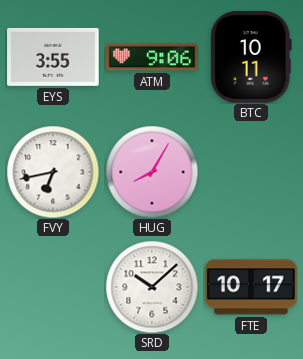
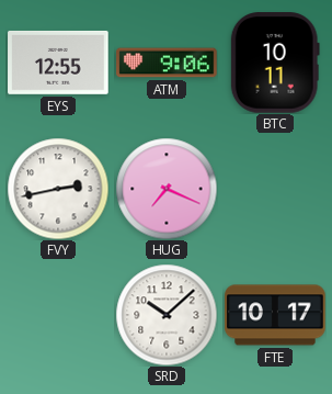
EYS: 3:55 -> 12:55
FVY: 6:43 -> 2:43
HUG: 8:05 -> 7:19
